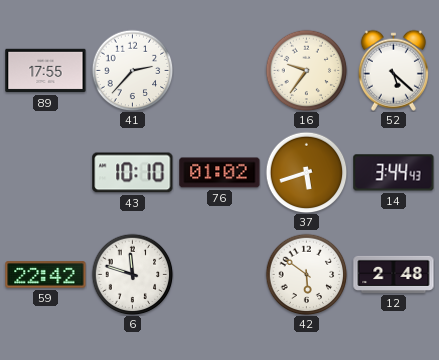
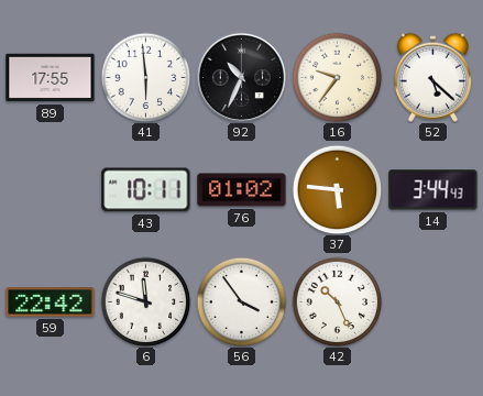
41: 2:37 -> 5:59
92: none -> 10:34
43: 10:10 -> 10:11
37: 5:42 -> 5:46
56: none -> 3:54
42: 5:51 -> 10:26
12: 2:48 -> none
